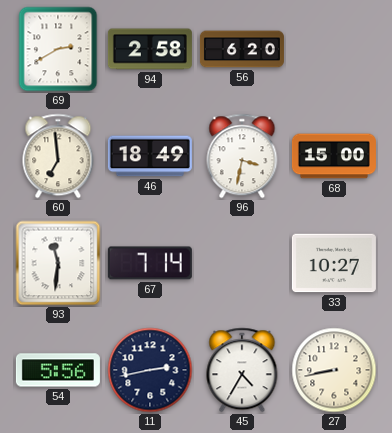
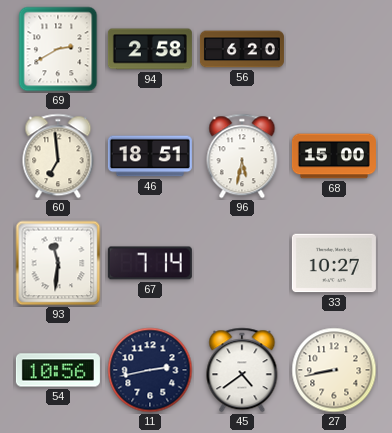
46: 18:49 -> 18:51
96: 3:32 -> 5:32
54: 5:56 -> 10:56
45: 4:35 -> 4:39
